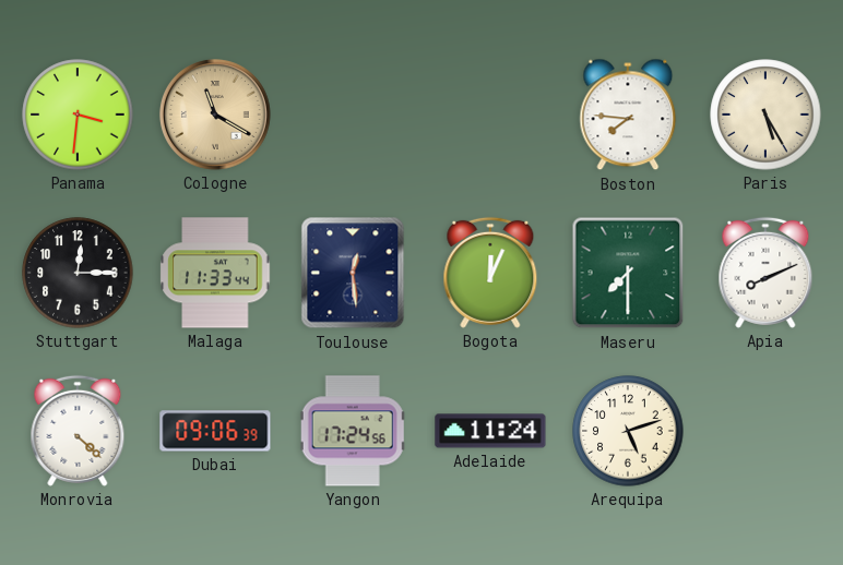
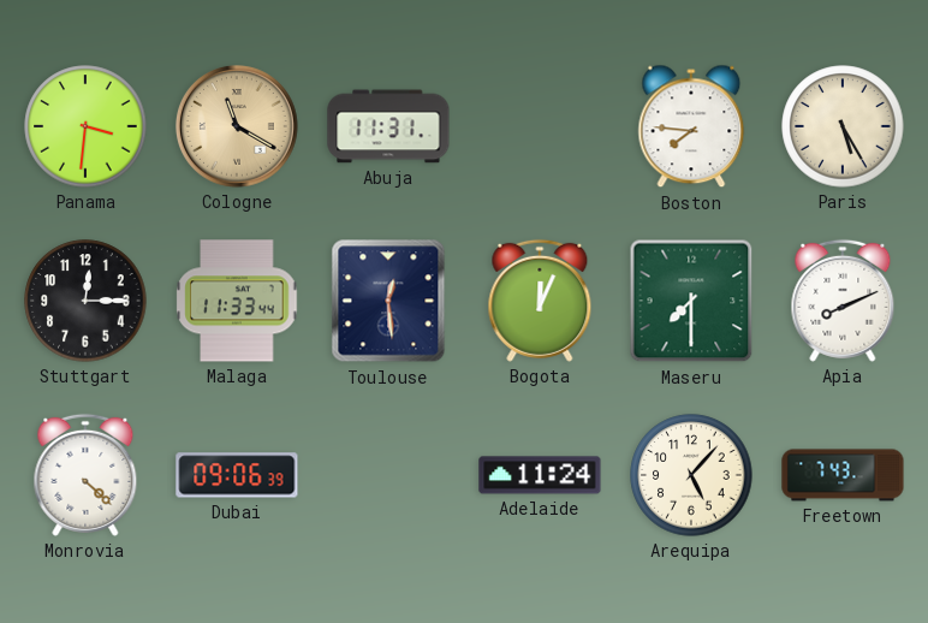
Abuja: none -> 11:31
Yangon: 17:24 -> none
Arequipa: 5:12 -> 5:07
Freetown: none -> 7:43
